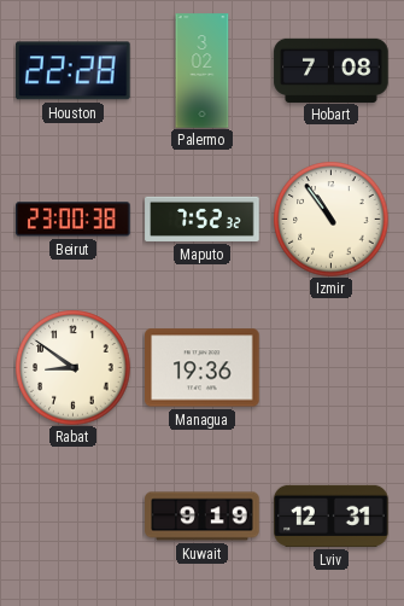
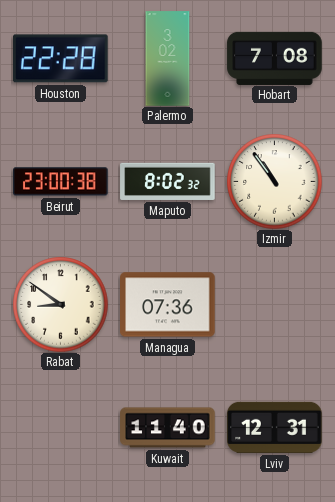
Maputo: 7:52 -> 8:02
Managua: 19:36 -> 07:36
Kuwait: 9:19 -> 11:40
